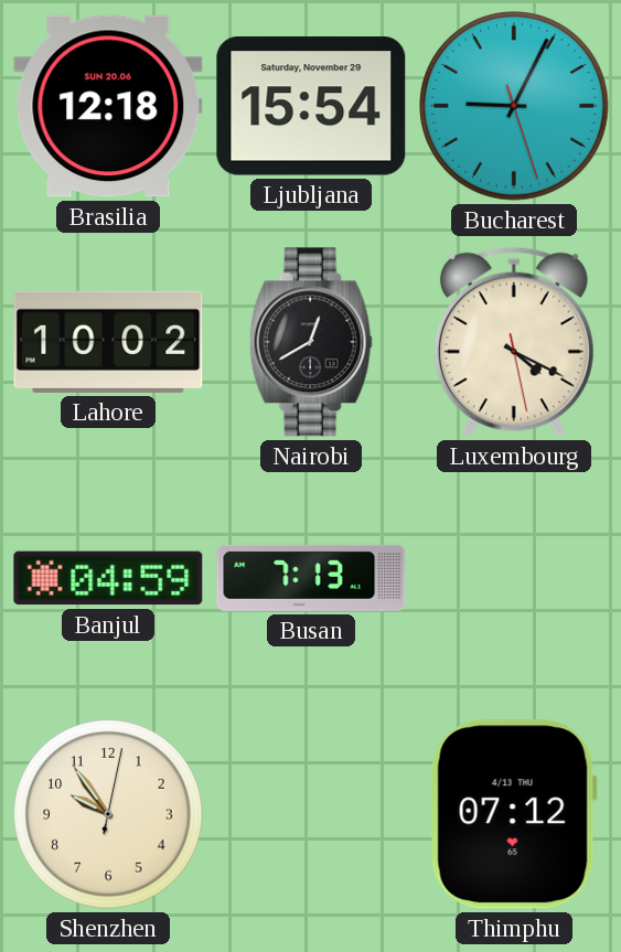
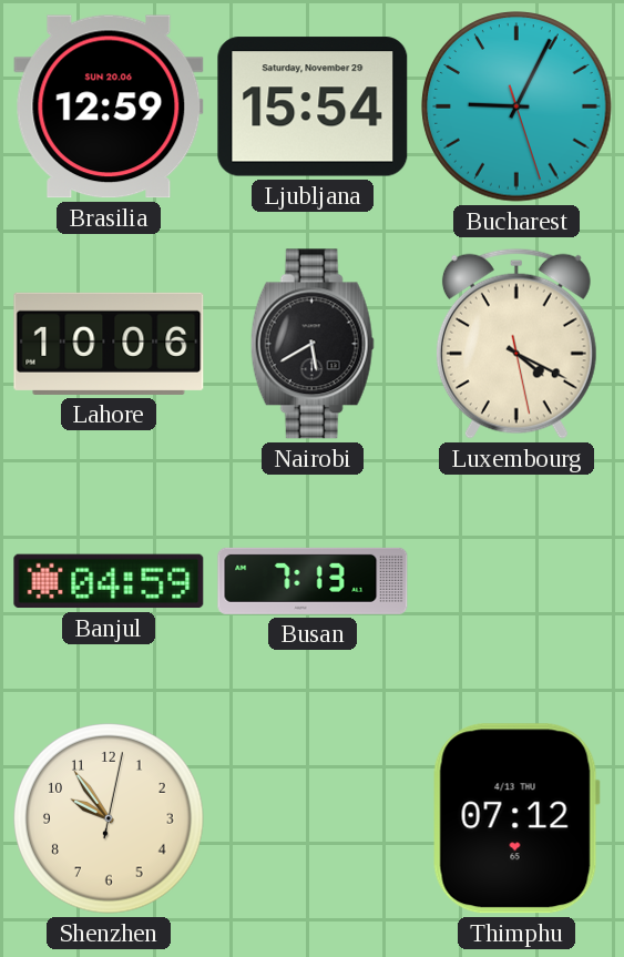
Brasilia: 12:18 -> 12:59
Lahore: 10:02 -> 10:06
Nairobi: 12:40 -> 5:40
